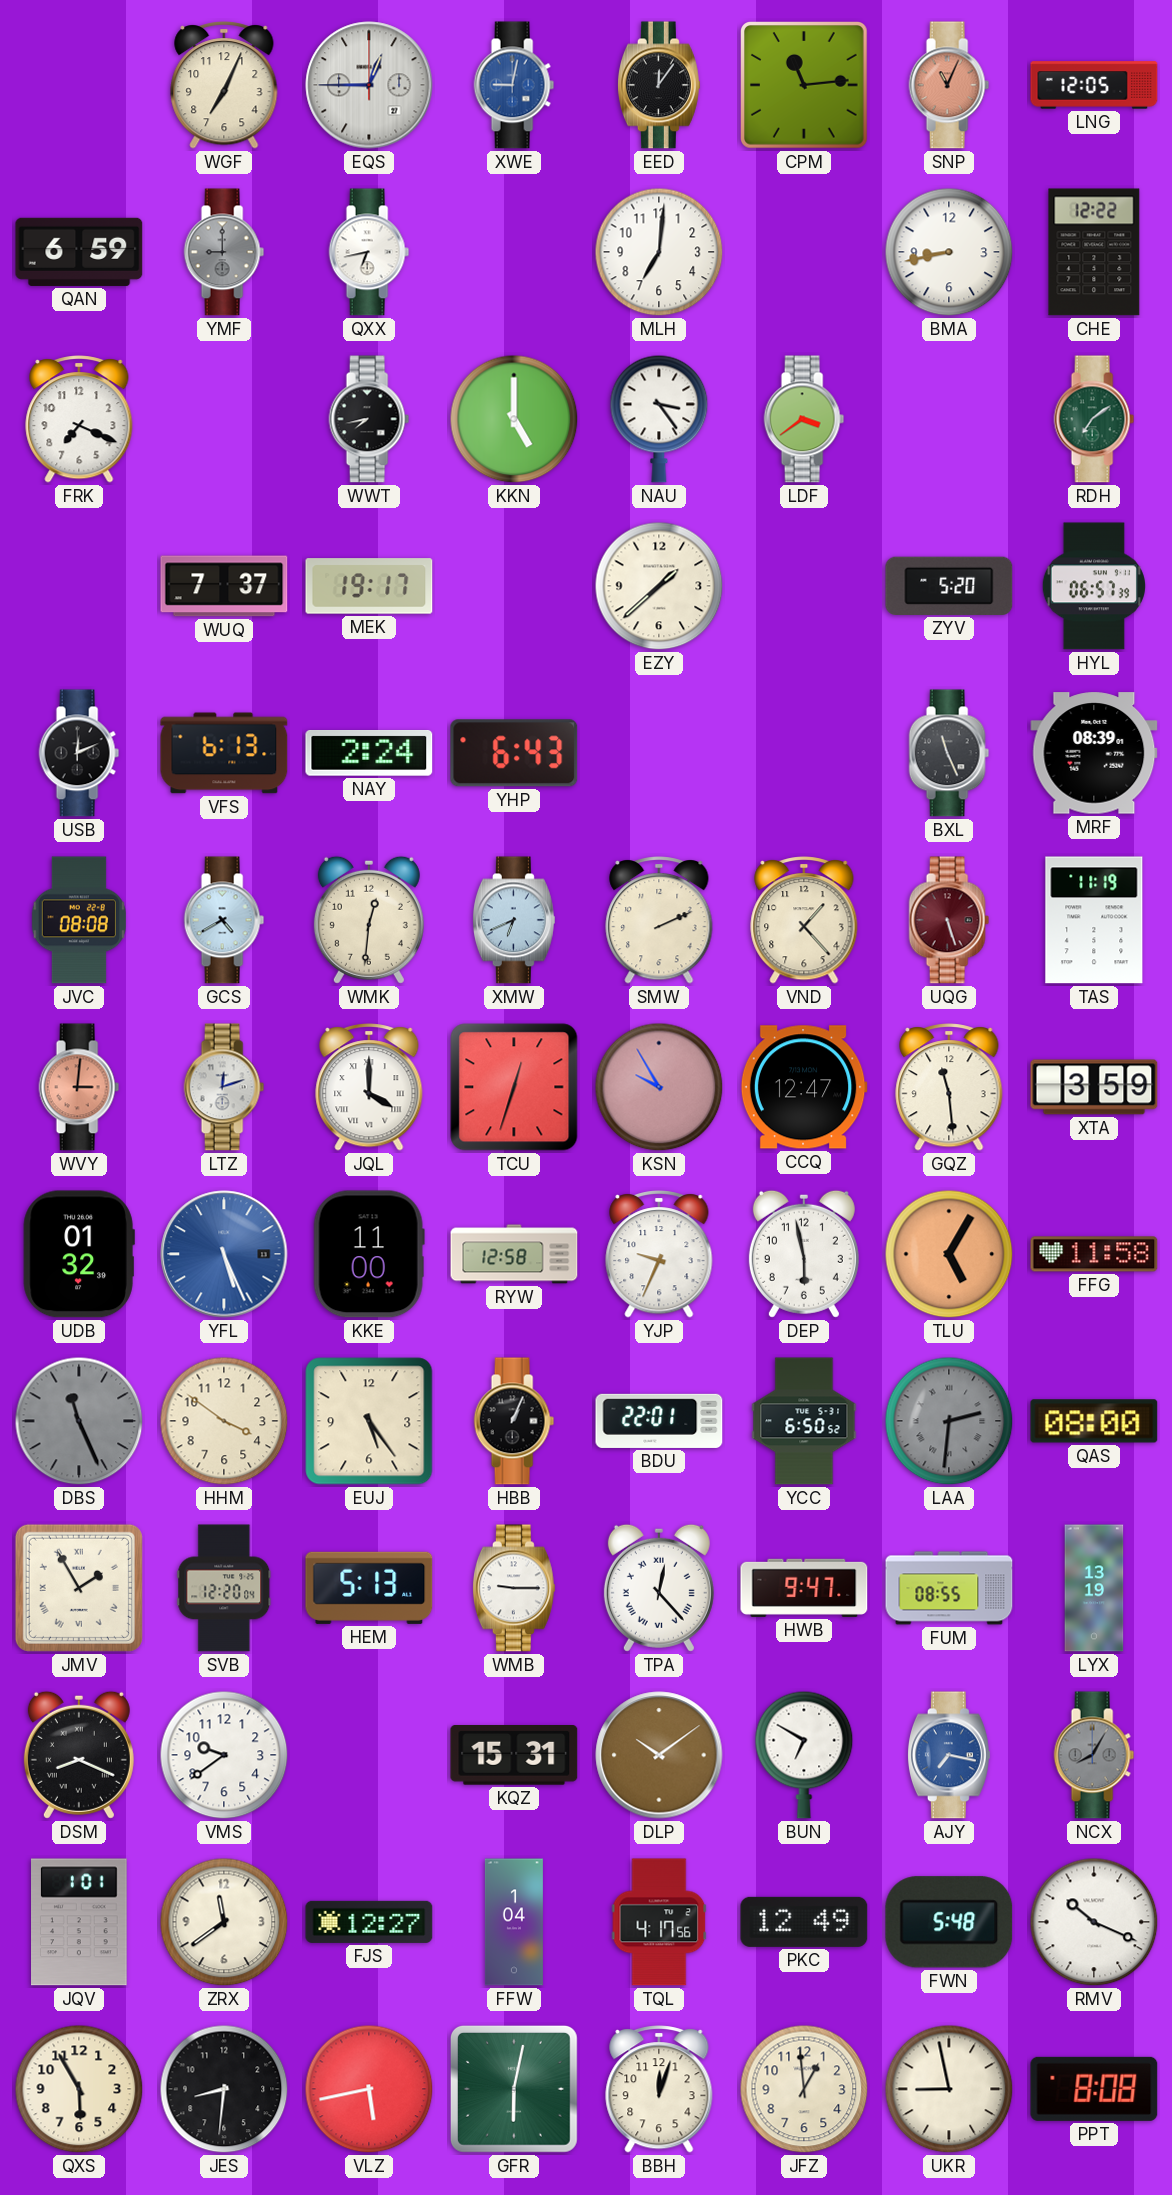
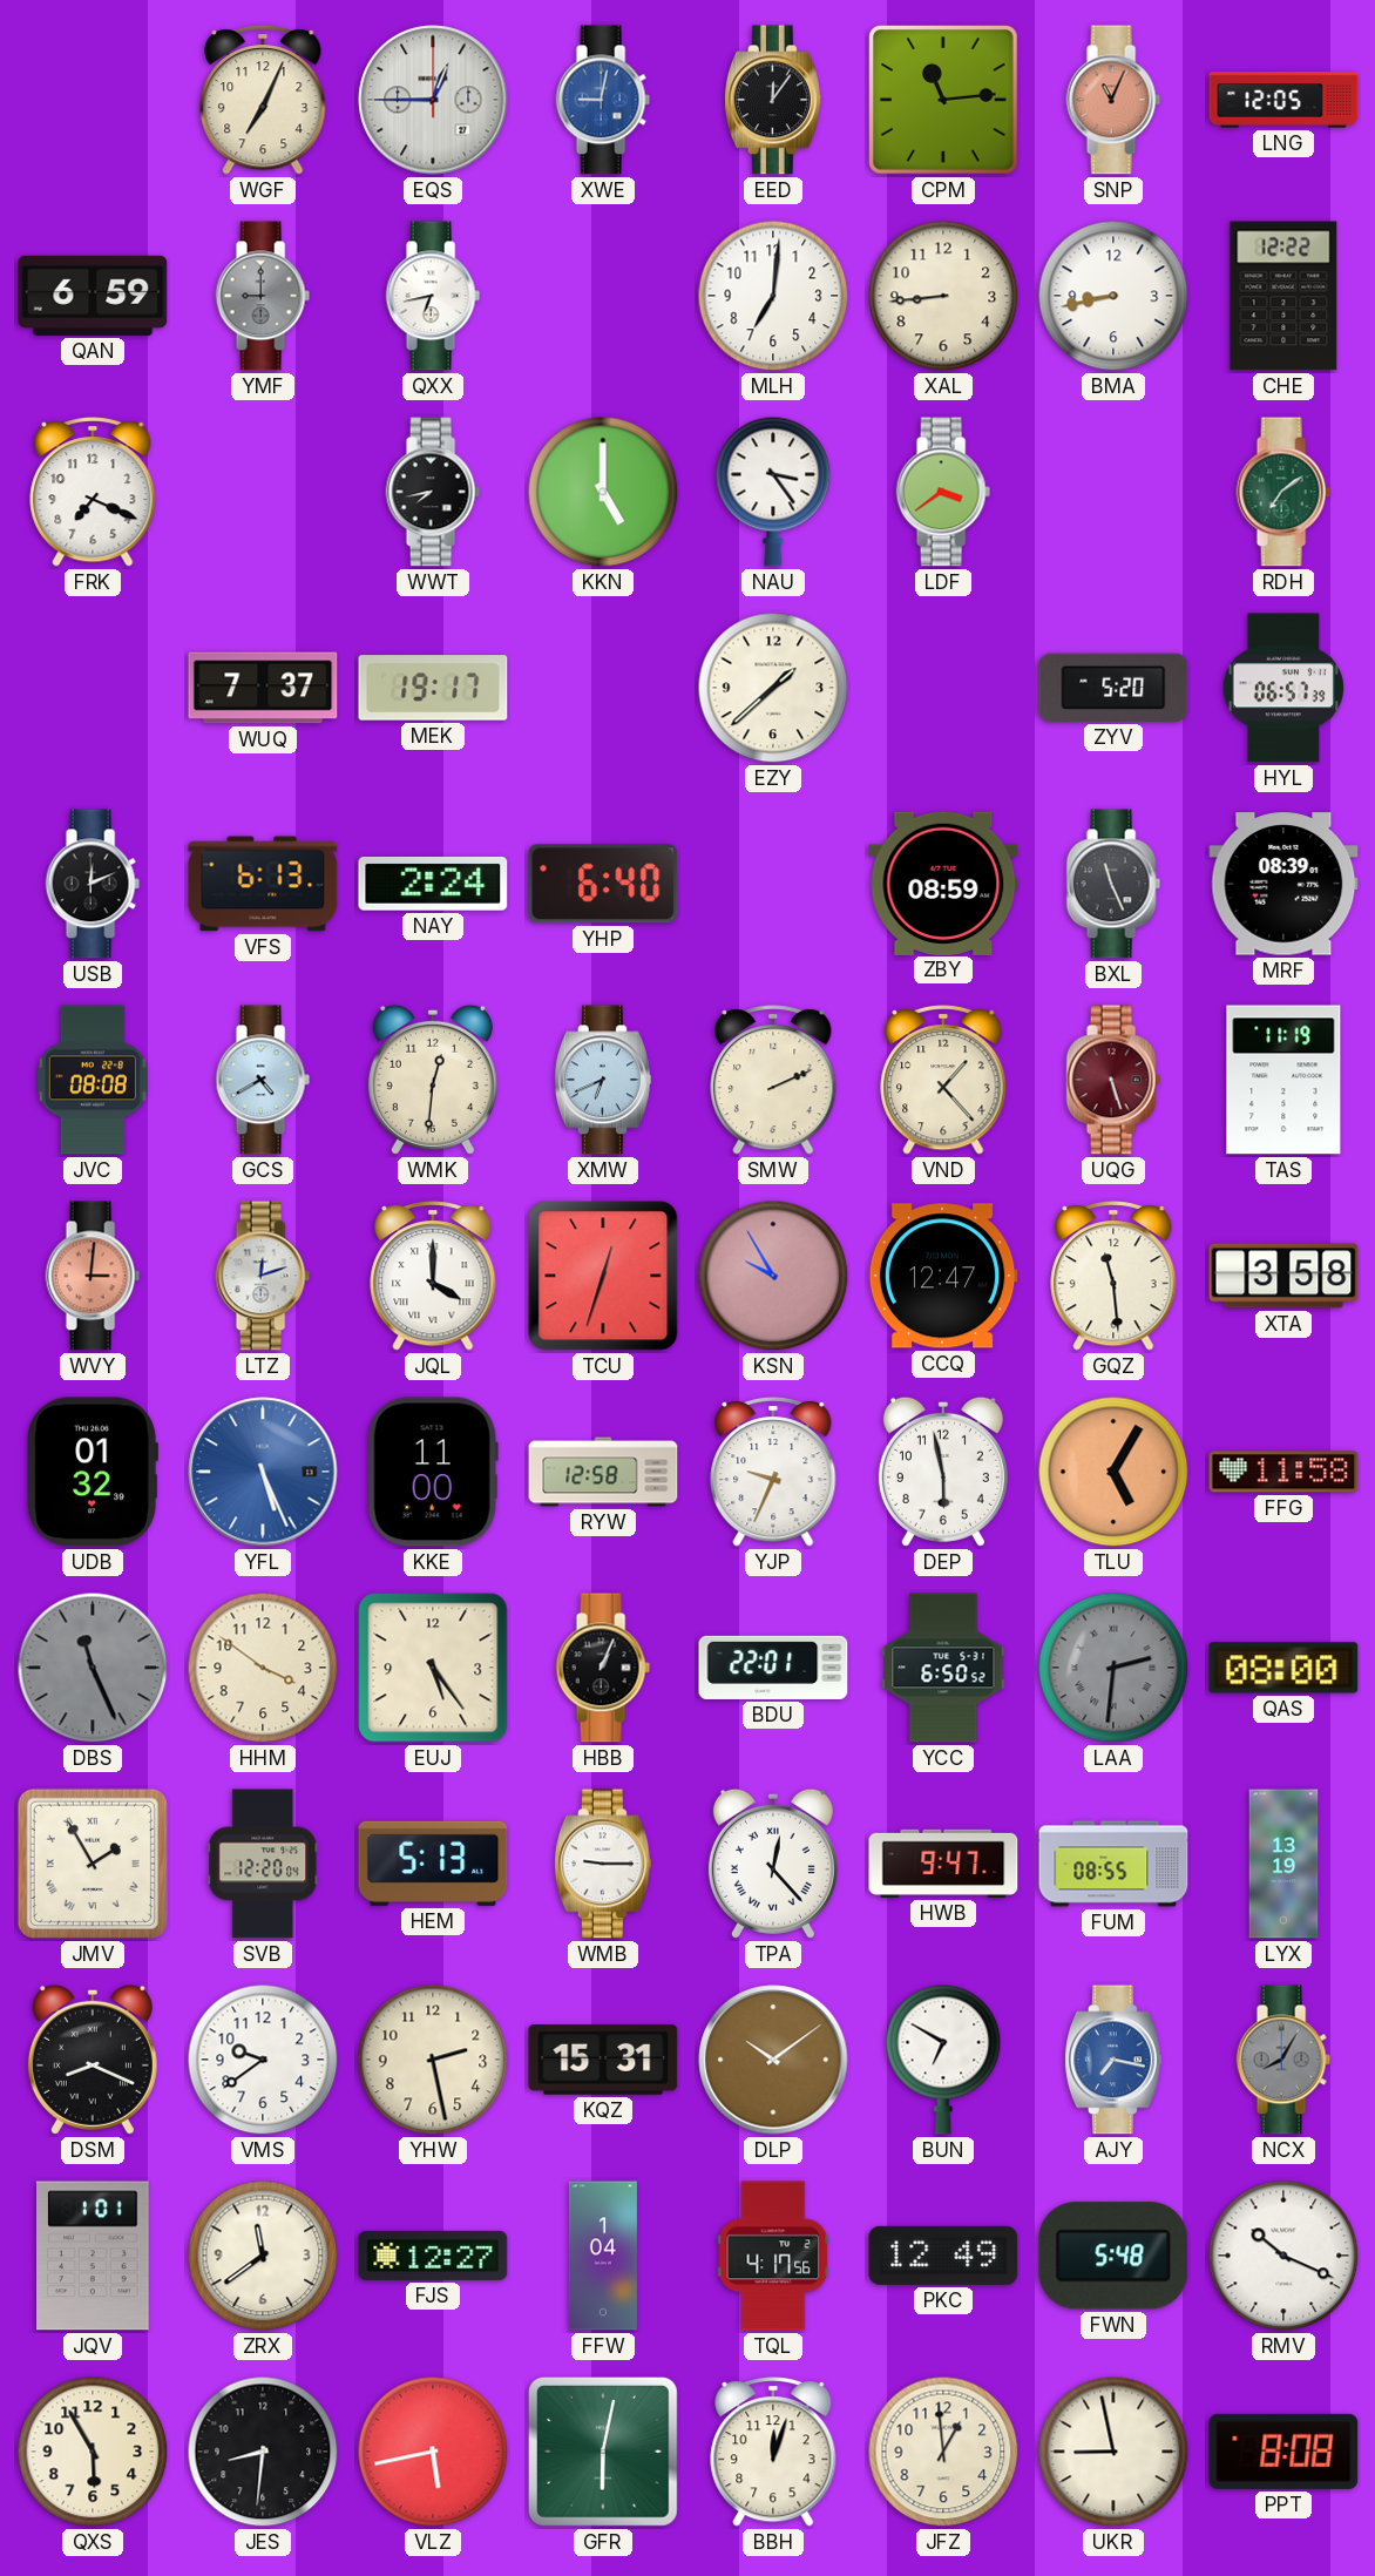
XAL: none -> 8:44
YHP: 6:43 -> 6:40
ZBY: none -> 08:59
XTA: 3:59 -> 3:58
YHW: none -> 2:28
